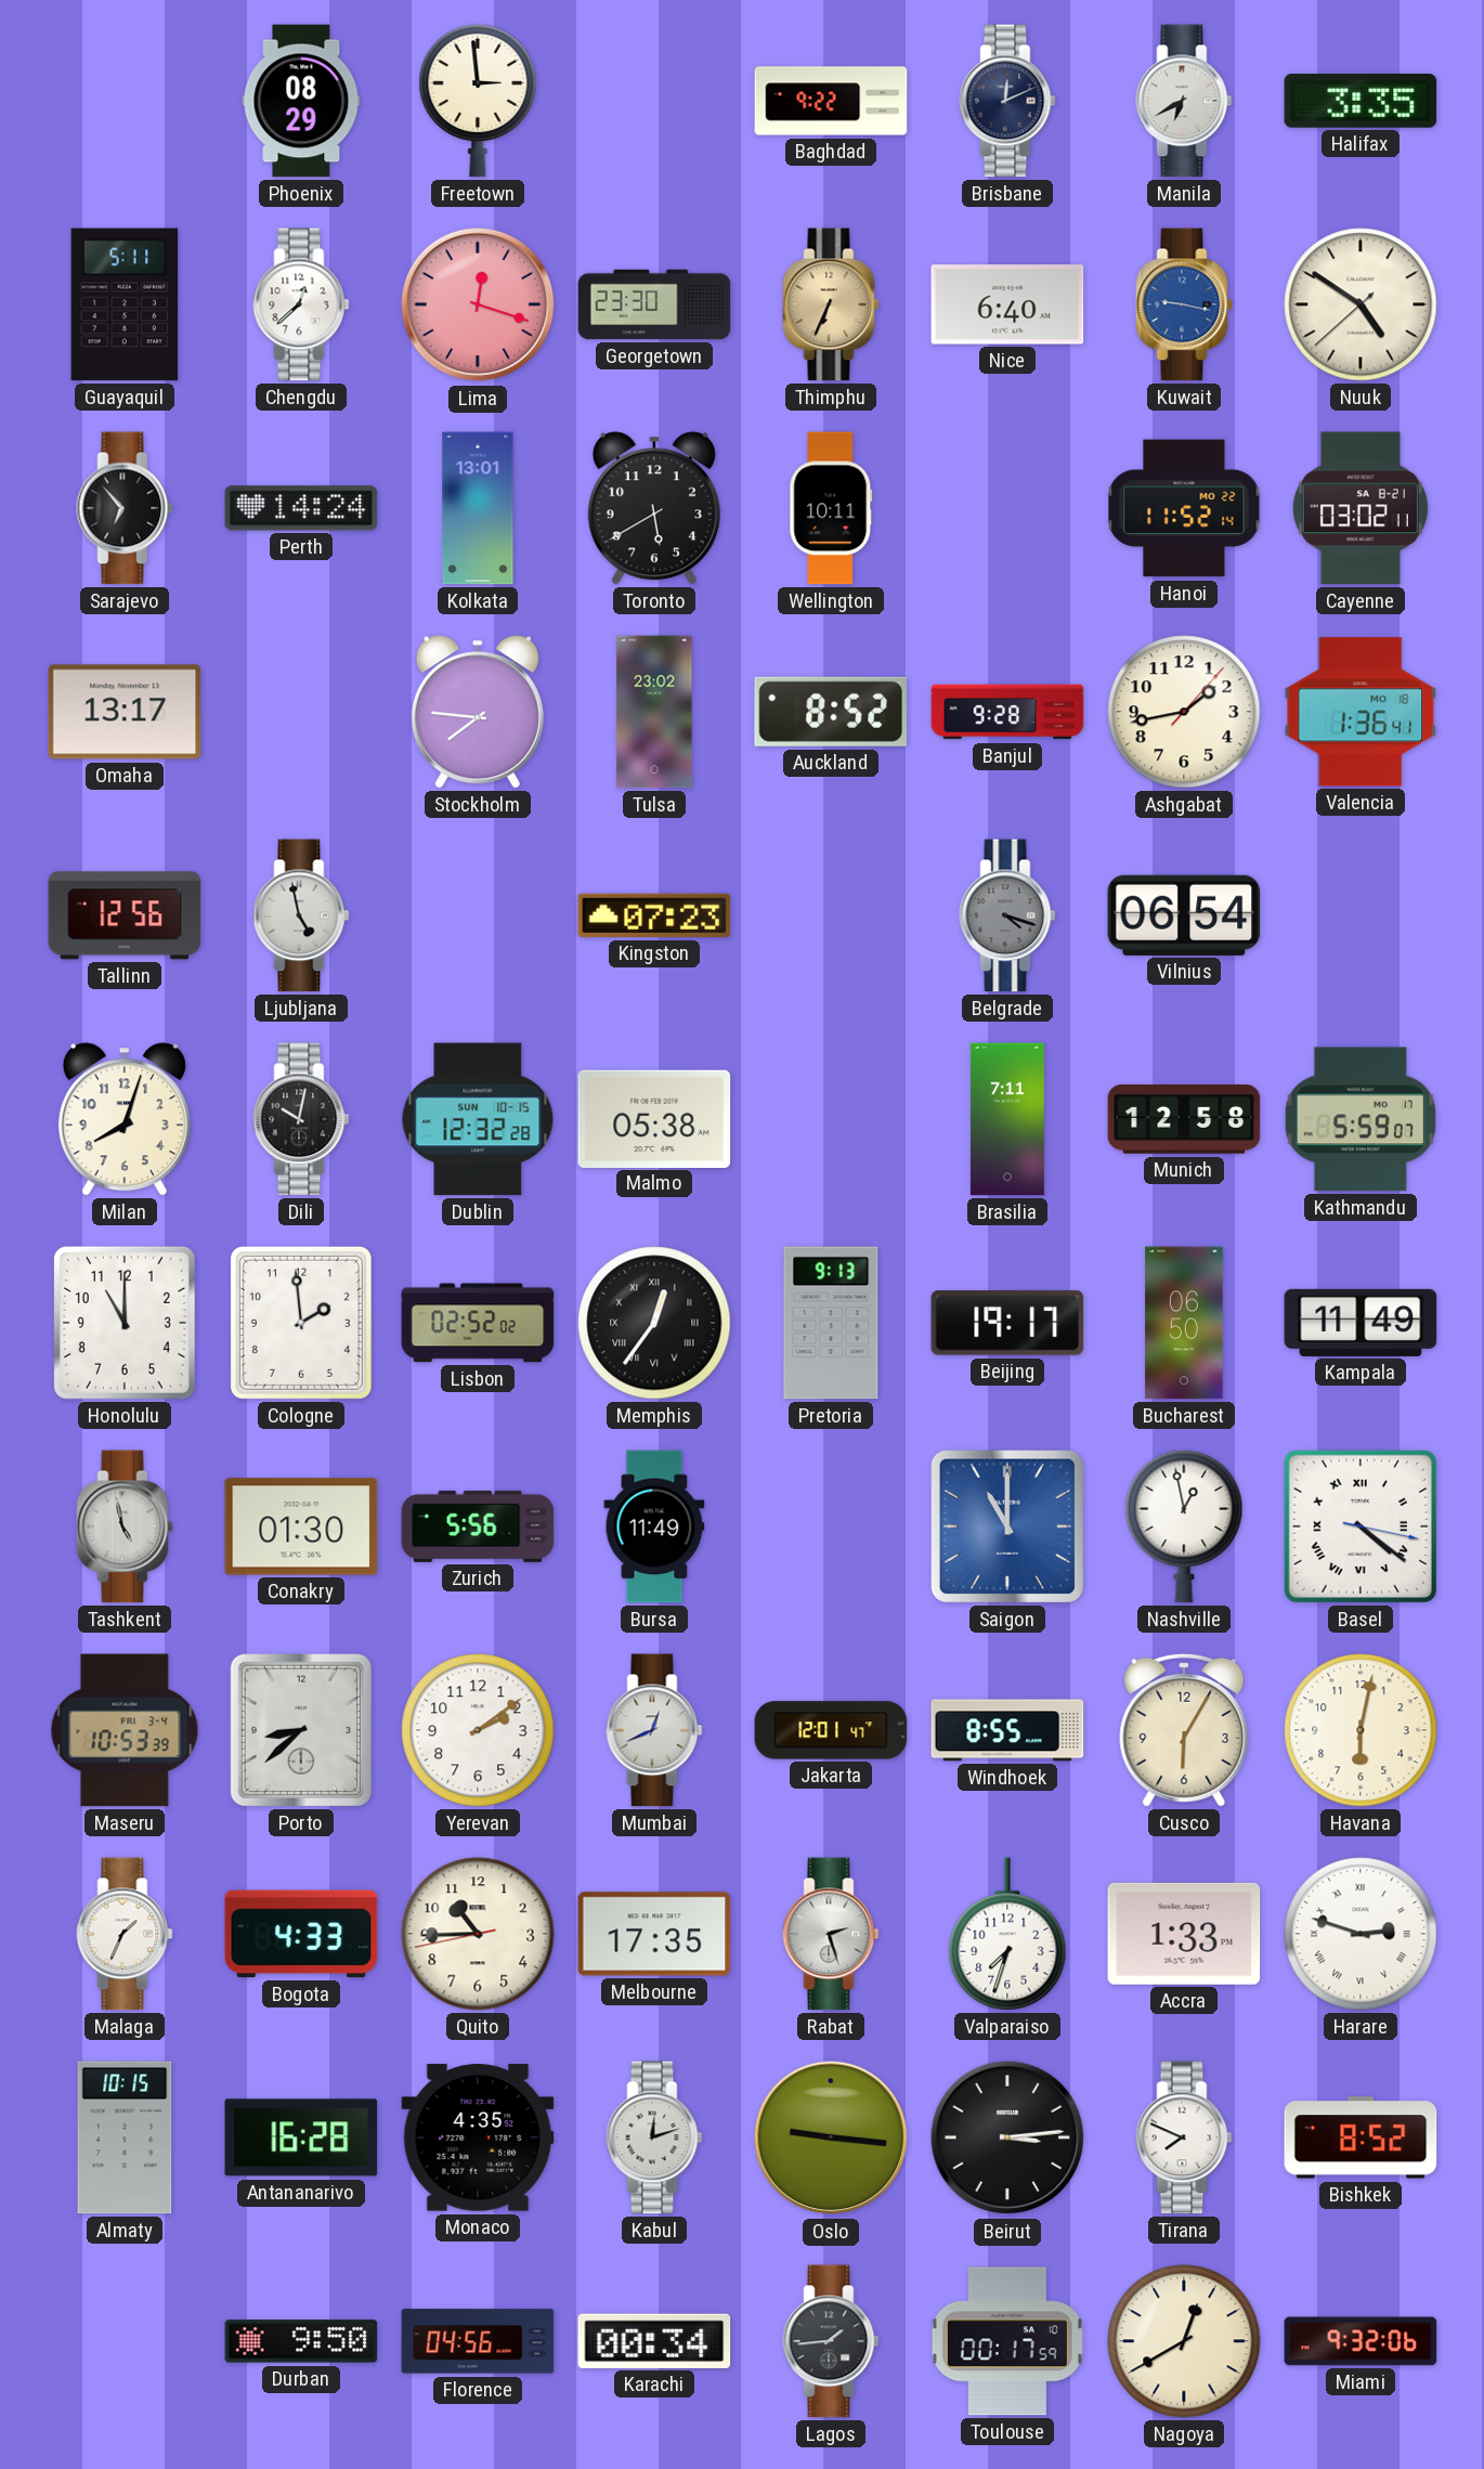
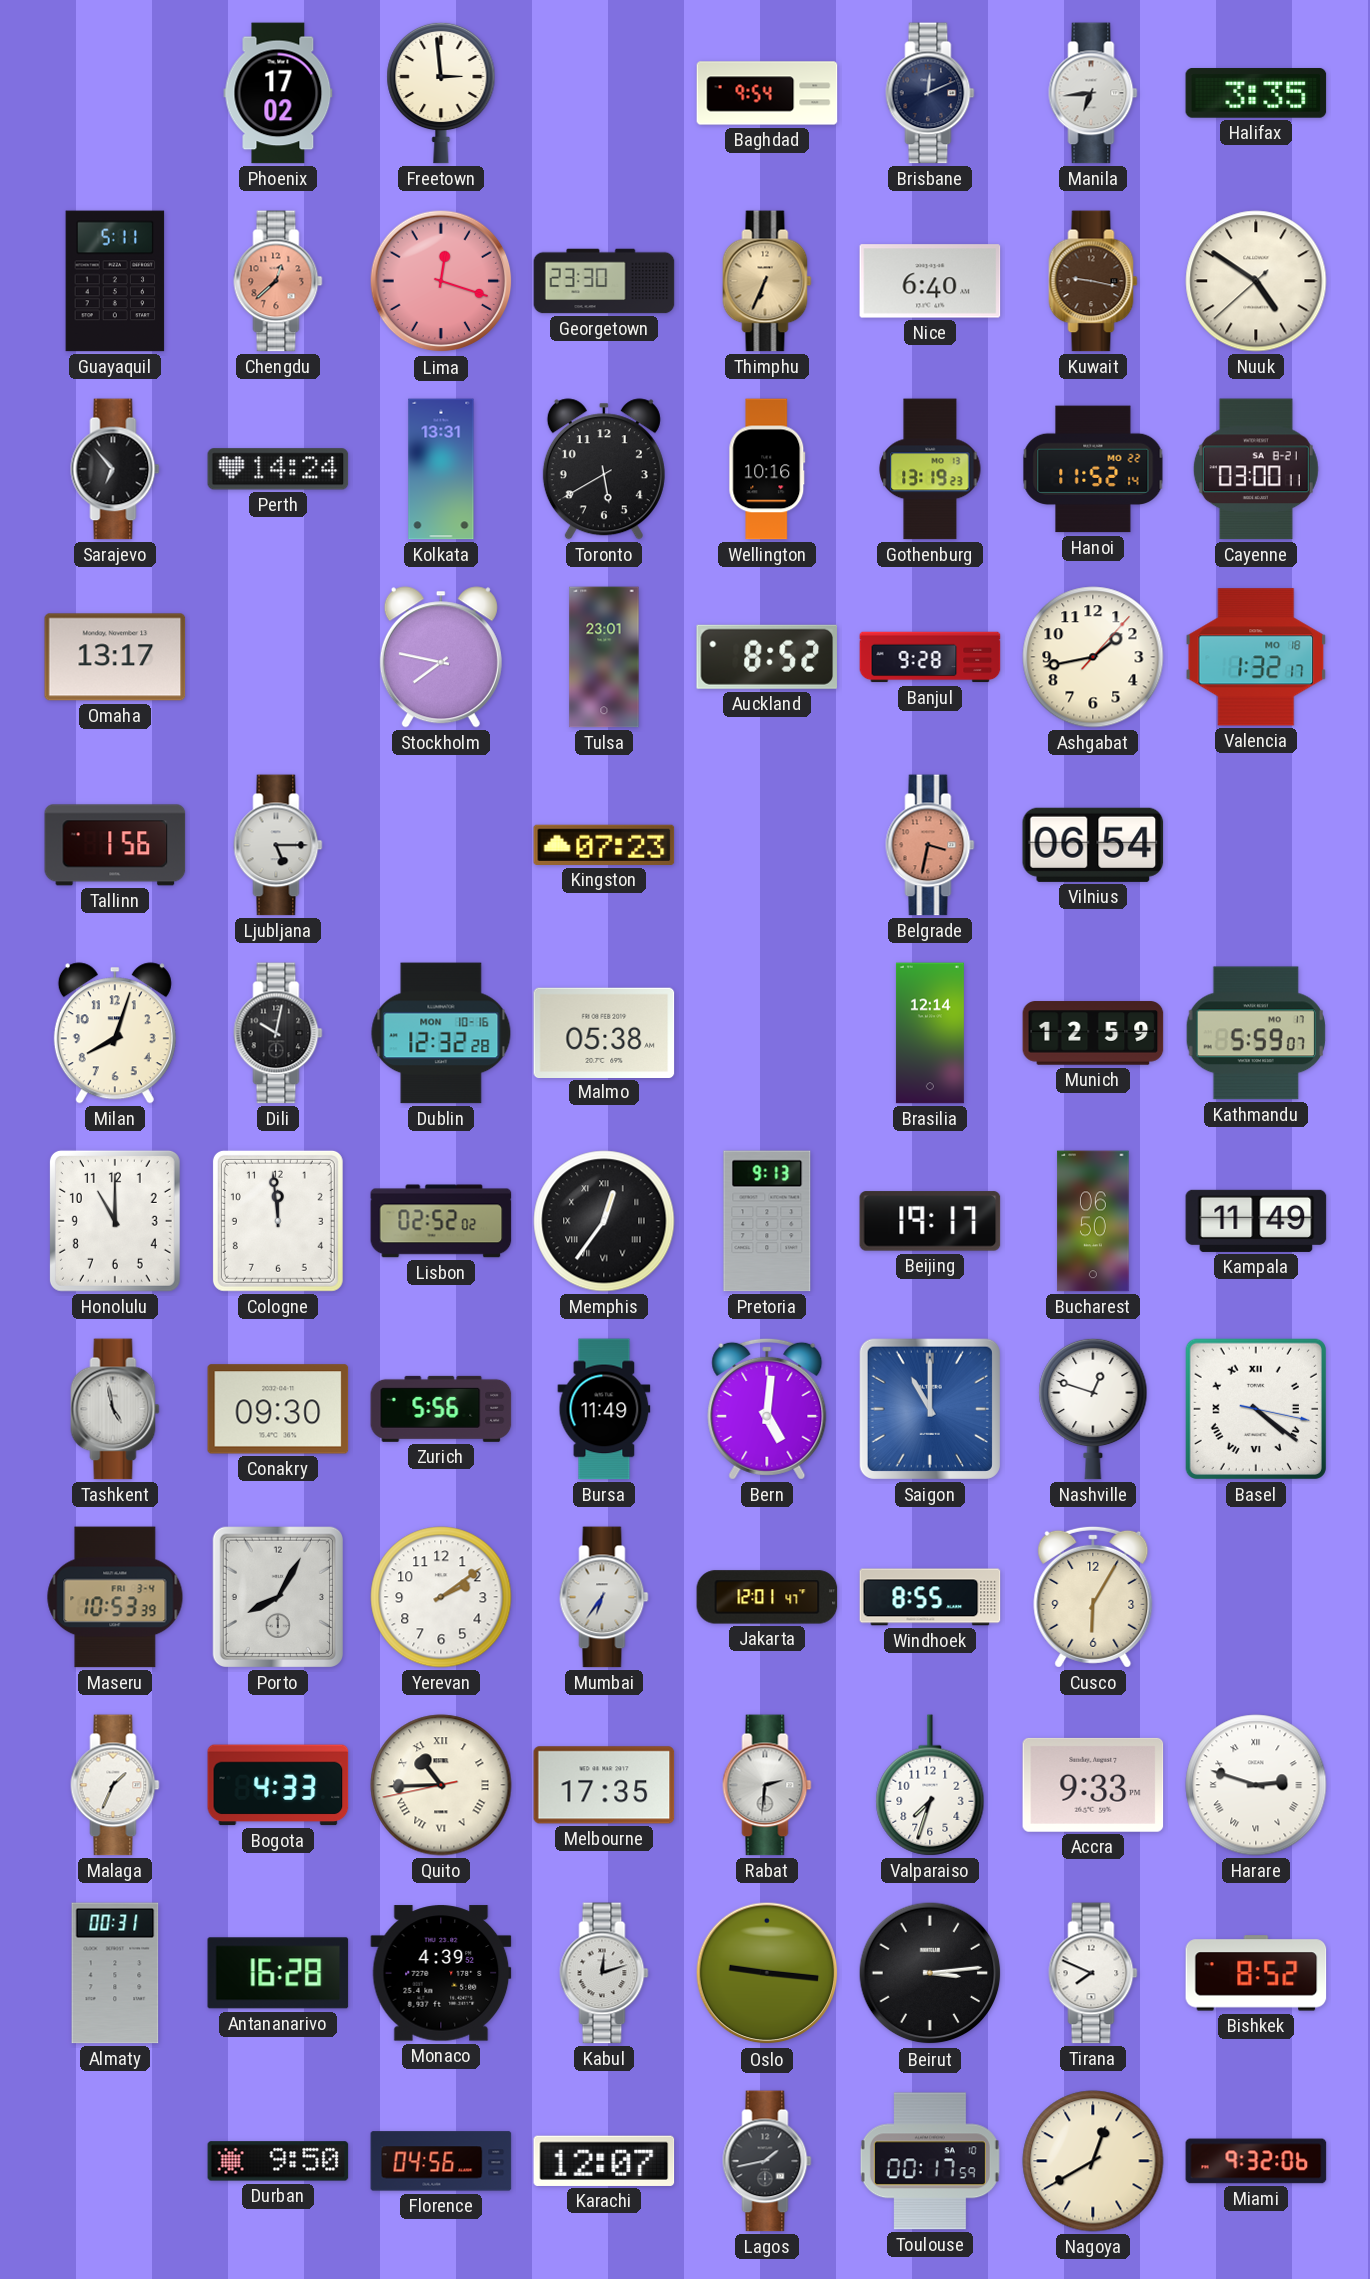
Phoenix: 08:29 -> 17:02
Baghdad: 9:22 -> 9:54
Manila: 6:40 -> 6:44
Chengdu dial: white -> salmon
Kuwait dial: blue -> brown
Kolkata: 13:01 -> 13:31
Wellington: 10:11 -> 10:16
Gothenburg: none -> 13:19
Cayenne: 03:02 -> 03:00
Stockholm: 7:46 -> 7:47
Tulsa: 23:02 -> 23:01
Valencia: 1:36 -> 1:32
Tallinn: 12:56 -> 1:56
Ljubljana: 4:58 -> 5:15
Belgrade: 4:18 -> 3:32
Belgrade dial: grey -> salmon
Dublin date: SUN 10-15 -> MON 10-16
Brasilia: 7:11 -> 12:14
Munich: 12:58 -> 12:59
Cologne: 1:59 -> 11:59
Conakry: 01:30 -> 09:30
Bern: none -> 5:01
Nashville: 12:58 -> 12:48
Porto: 8:38 -> 8:05
Mumbai: 12:41 -> 6:36
Havana: 6:02 -> none
Quito numerals: Arabic -> Roman
Rabat: 2:27 -> 2:31
Accra: 1:33 -> 9:33
Almaty: 10:15 -> 00:31
Monaco: 4:35 -> 4:39
Karachi: 00:34 -> 12:07
Lagos: 1:44 -> 1:43
